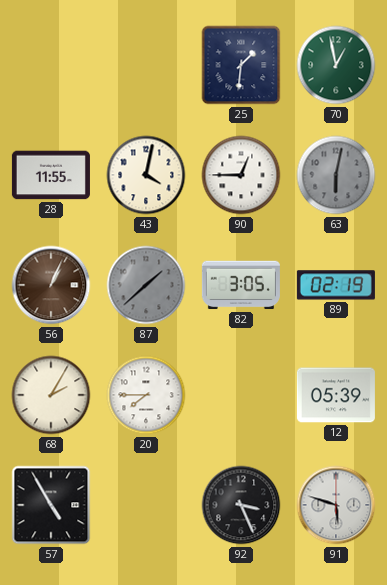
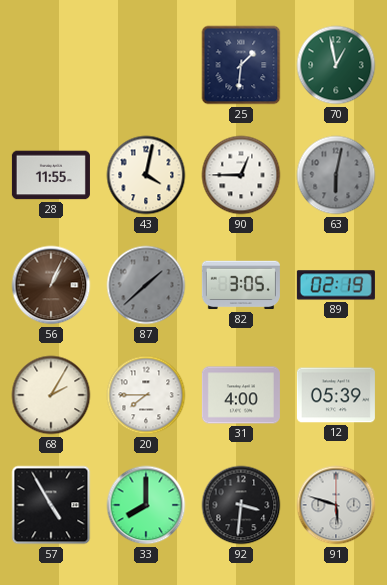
31: none -> 4:00
33: none -> 8:00
92: 3:26 -> 3:31
